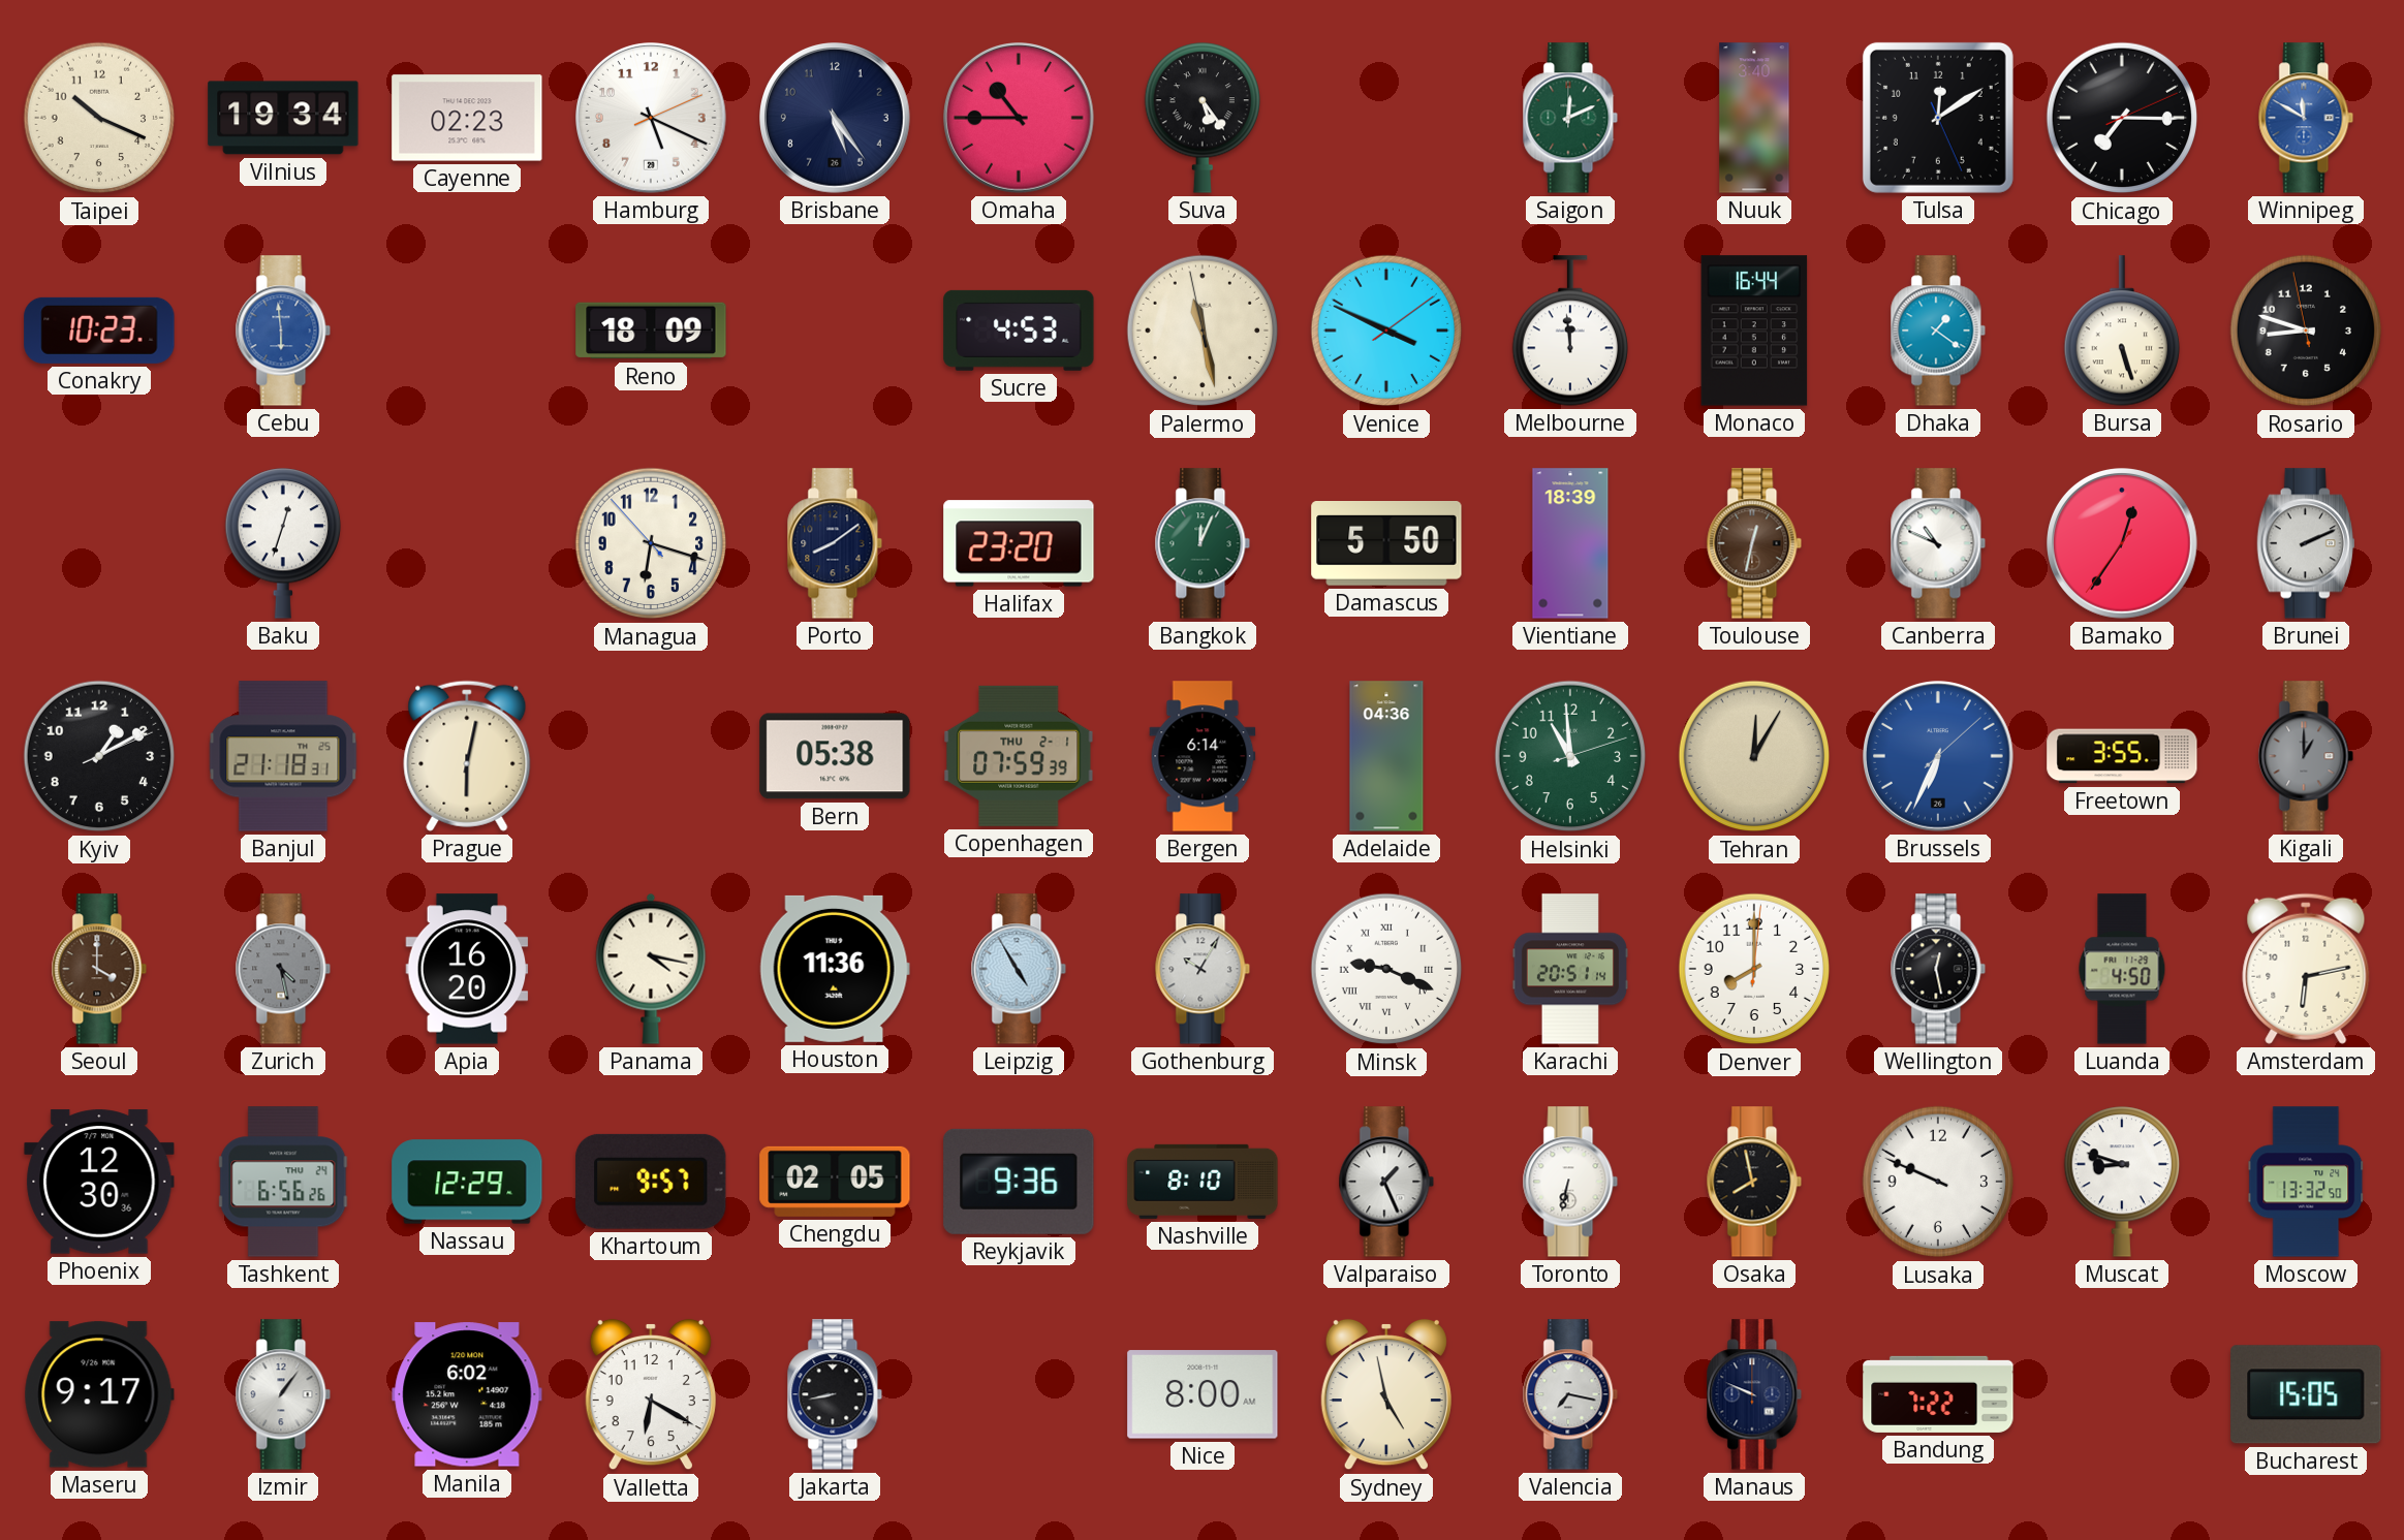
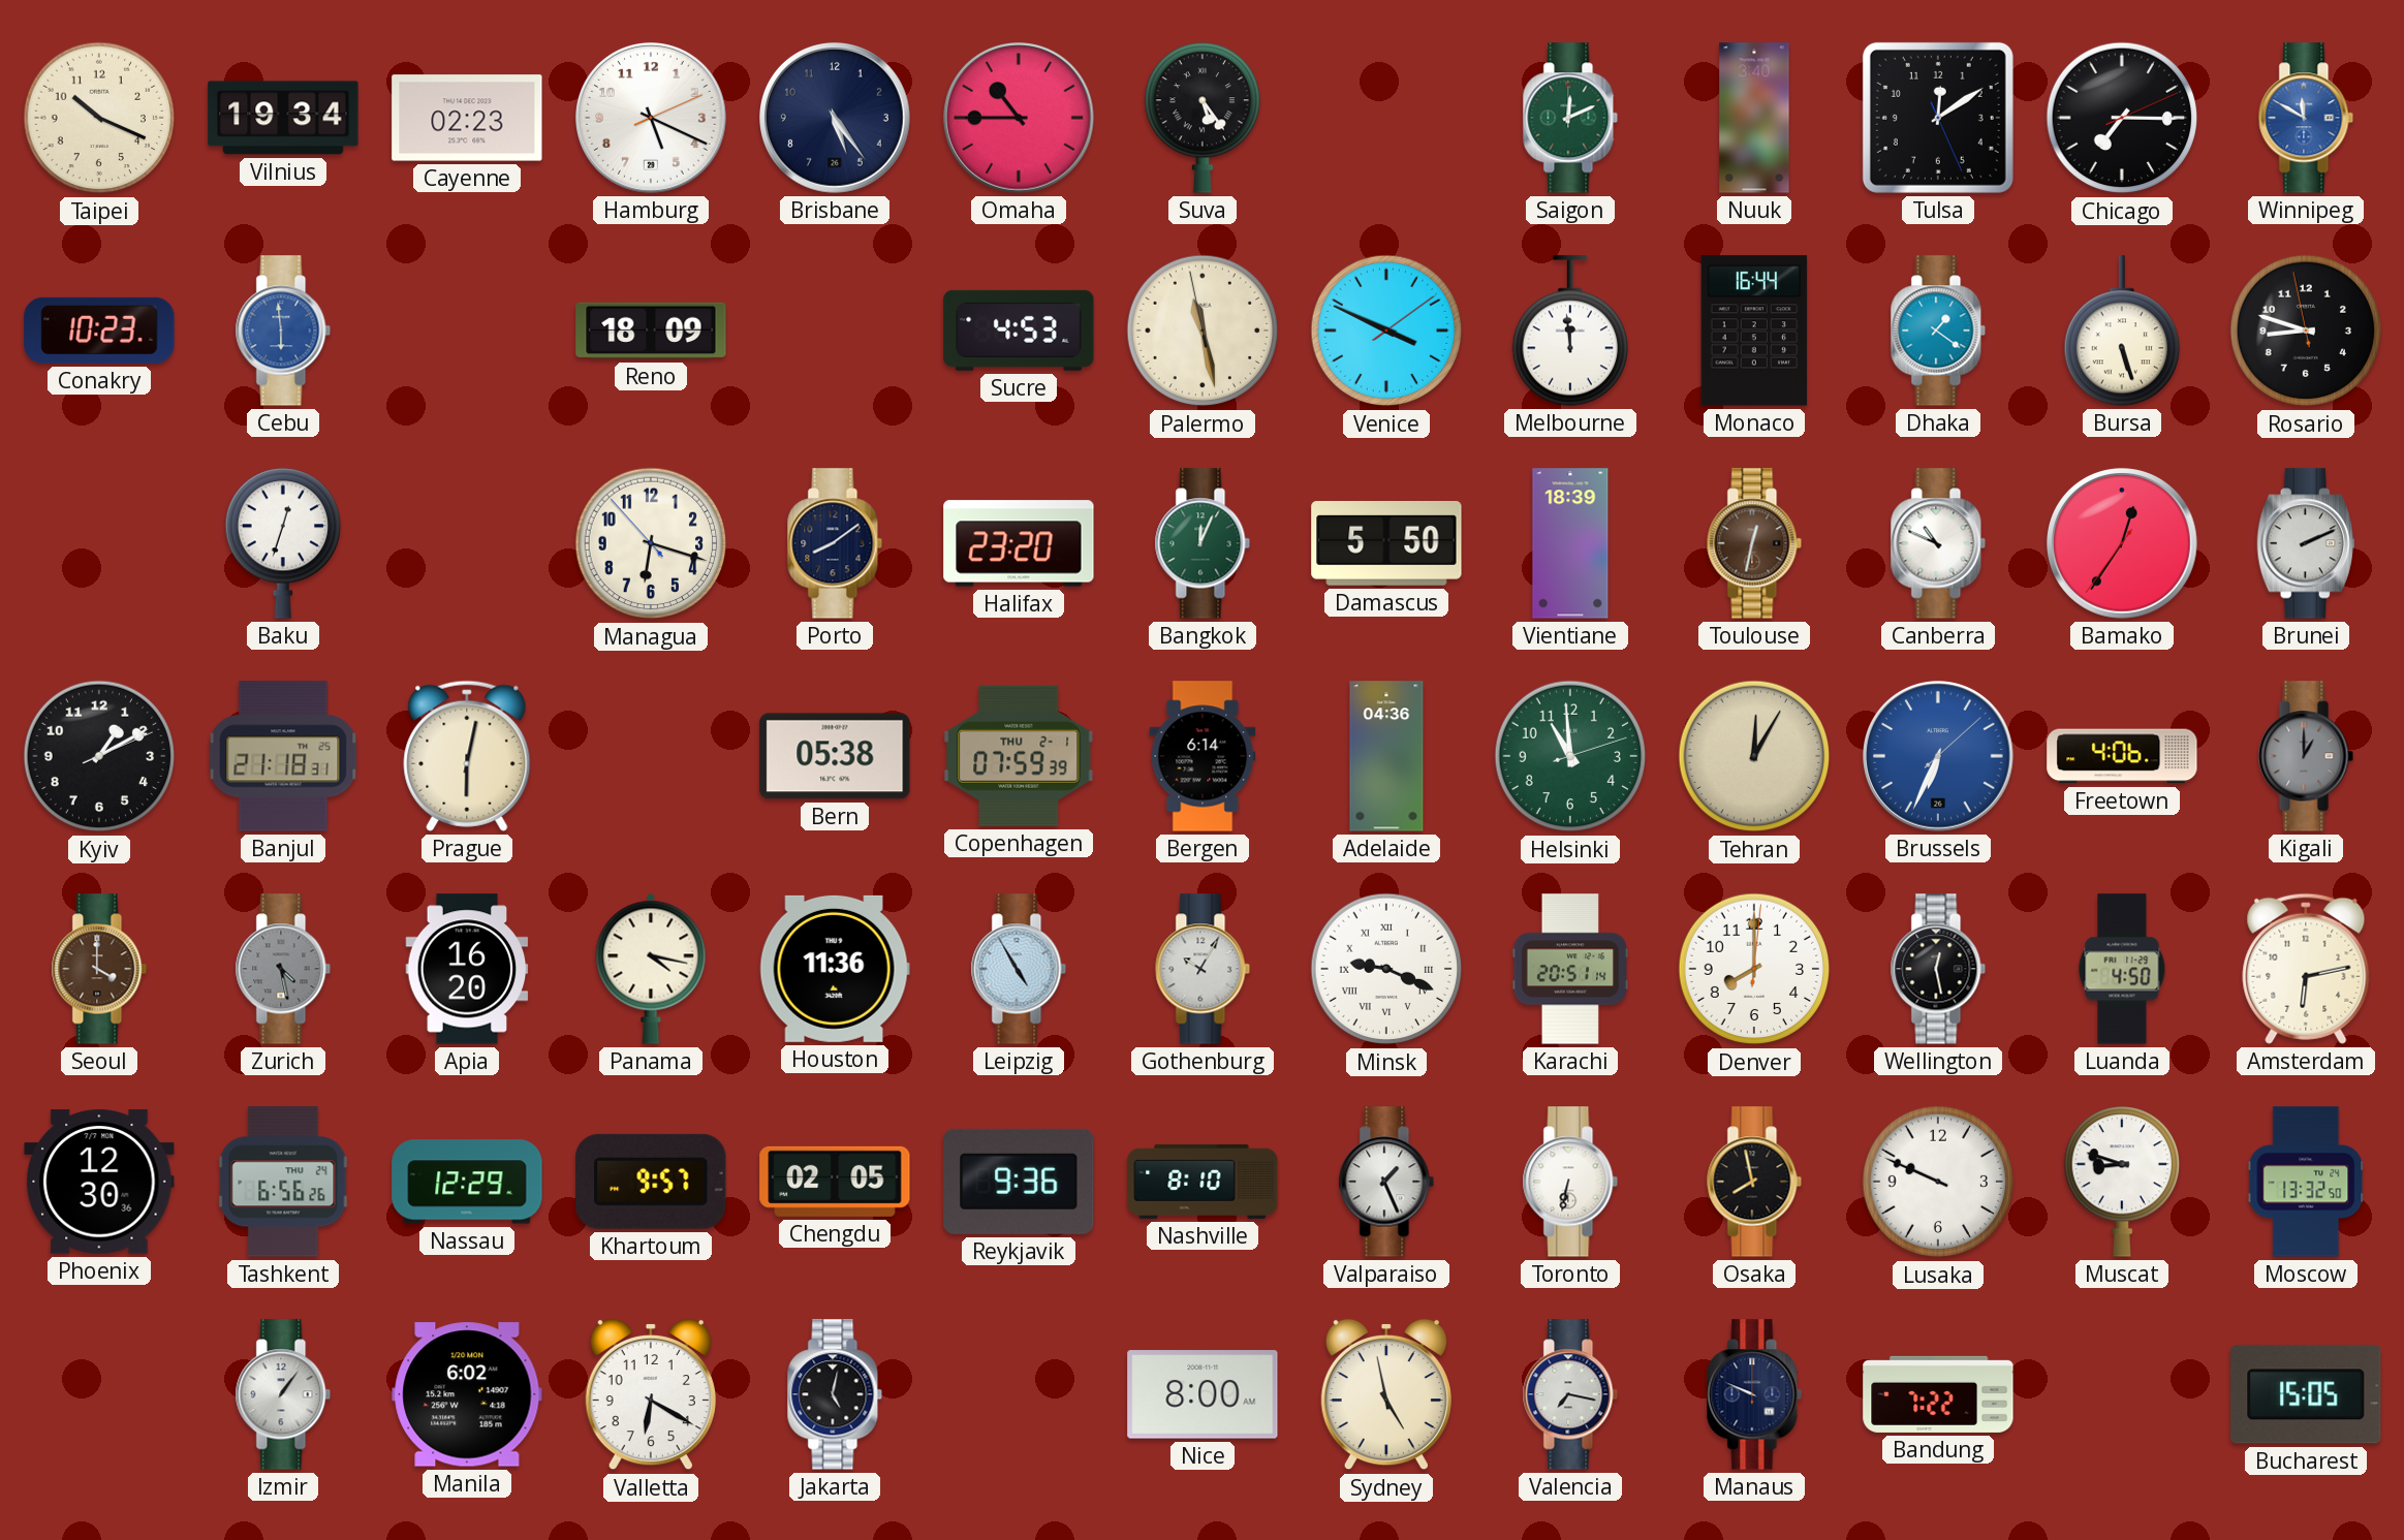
Freetown: 3:55 -> 4:06
Maseru: 9:17 -> none
Jakarta: 8:43 -> 5:02
